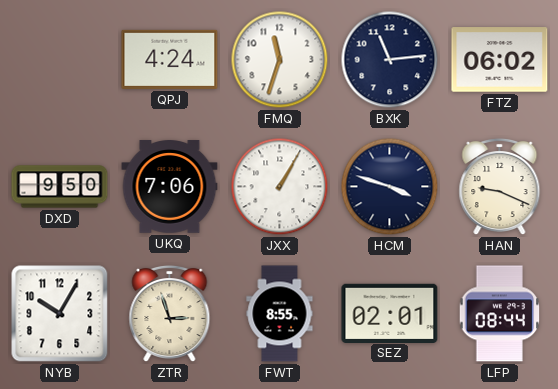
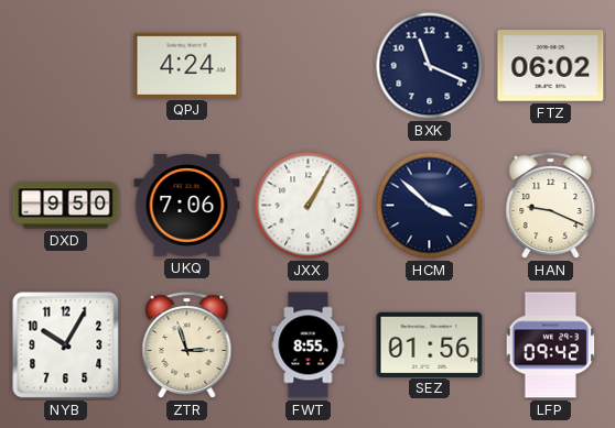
FMQ: 11:33 -> none
BXK: 11:14 -> 11:19
HCM: 3:48 -> 3:52
SEZ: 02:01 -> 01:56
LFP: 08:44 -> 09:42
